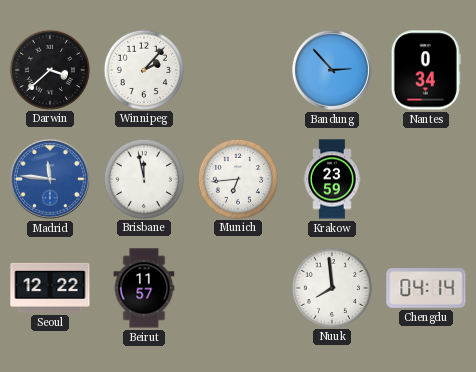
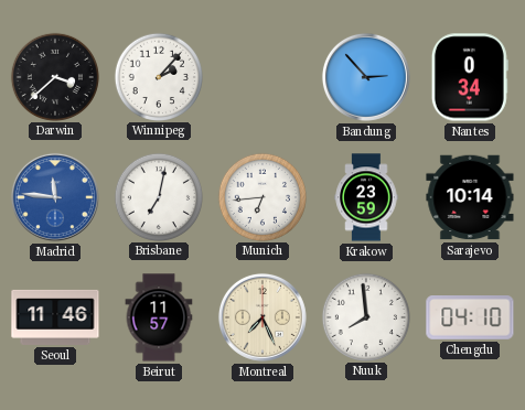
Brisbane: 11:58 -> 7:02
Sarajevo: none -> 10:14
Seoul: 12:22 -> 11:46
Montreal: none -> 7:26
Chengdu: 04:14 -> 04:10
